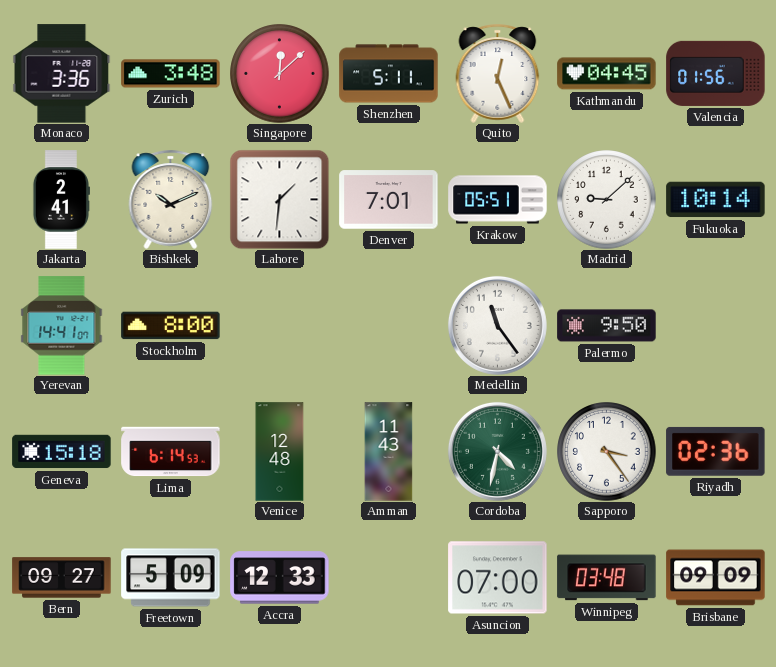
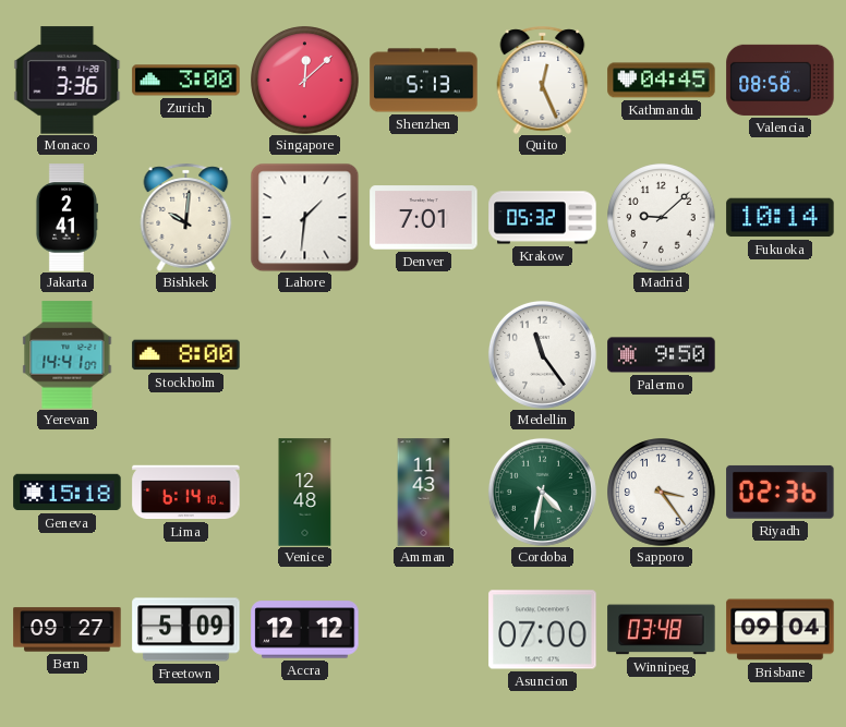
Zurich: 3:48 -> 3:00
Shenzhen: 5:11 -> 5:13
Valencia: 01:56 -> 08:58
Bishkek: 10:11 -> 10:01
Krakow: 05:51 -> 05:32
Lima: 6:14:53 -> 6:14:10
Accra: 12:33 -> 12:12
Brisbane: 09:09 -> 09:04
